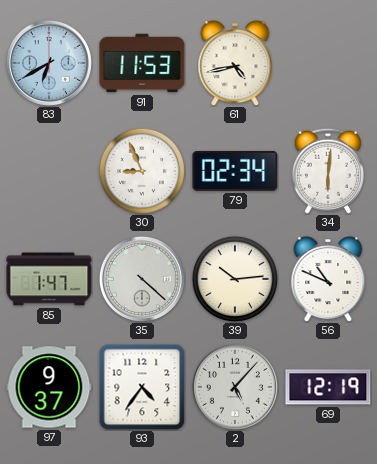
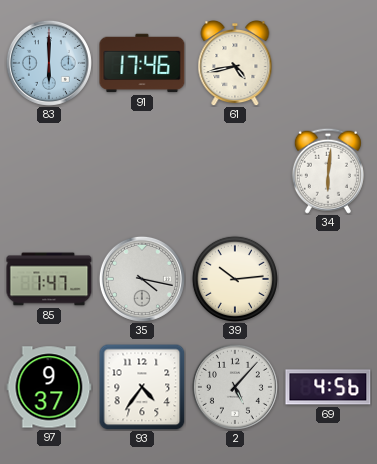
83: 6:40 -> 6:00
91: 11:53 -> 17:46
30: 8:56 -> none
79: 02:34 -> none
35: 4:22 -> 4:17
56: 10:49 -> none
69: 12:19 -> 4:56
